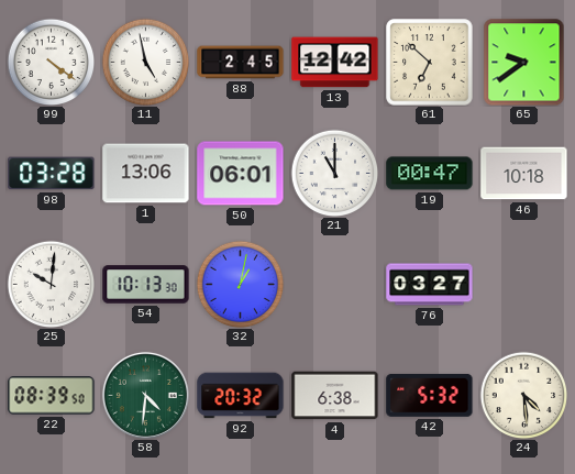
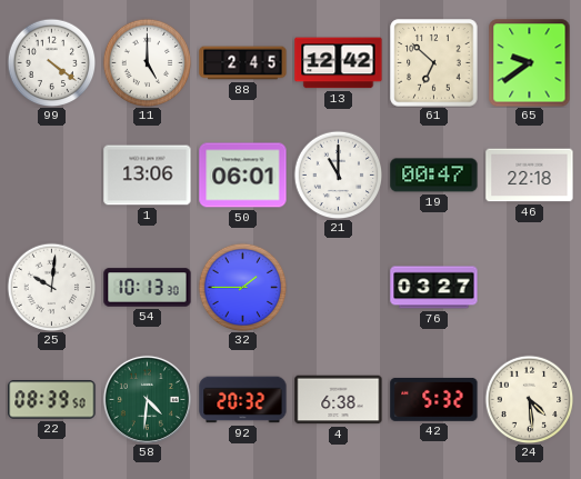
11: 4:58 -> 5:00
98: 03:28 -> none
46: 10:18 -> 22:18
32: 1:02 -> 1:45
